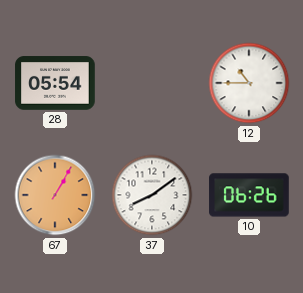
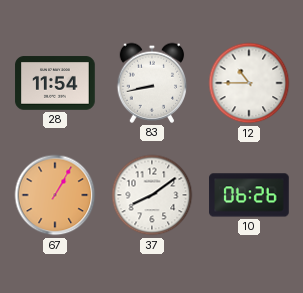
28: 05:54 -> 11:54
83: none -> 8:43
